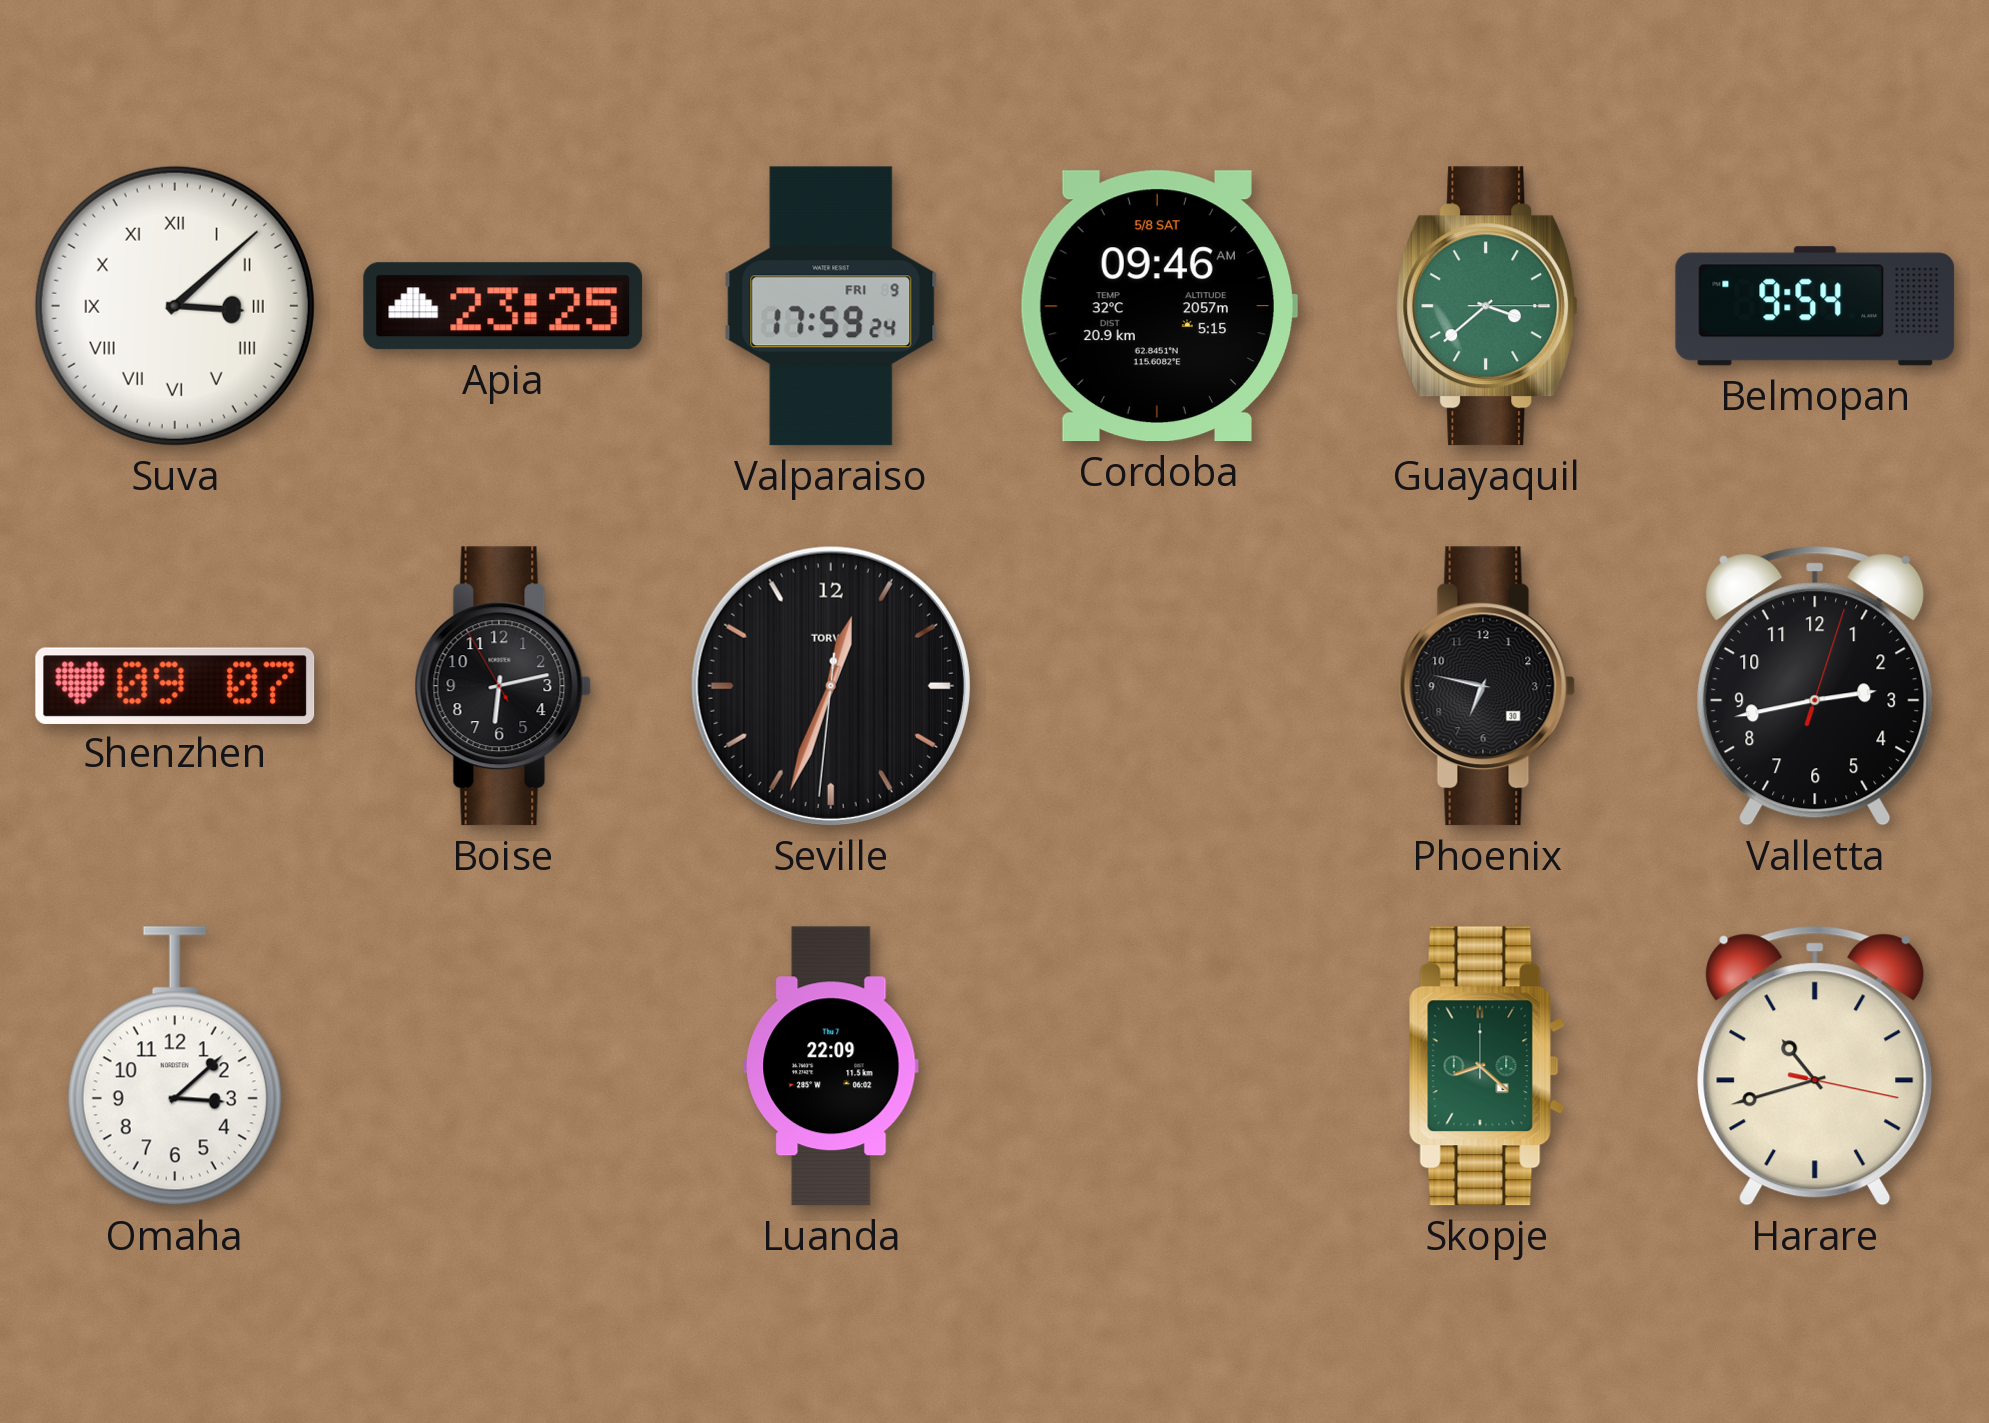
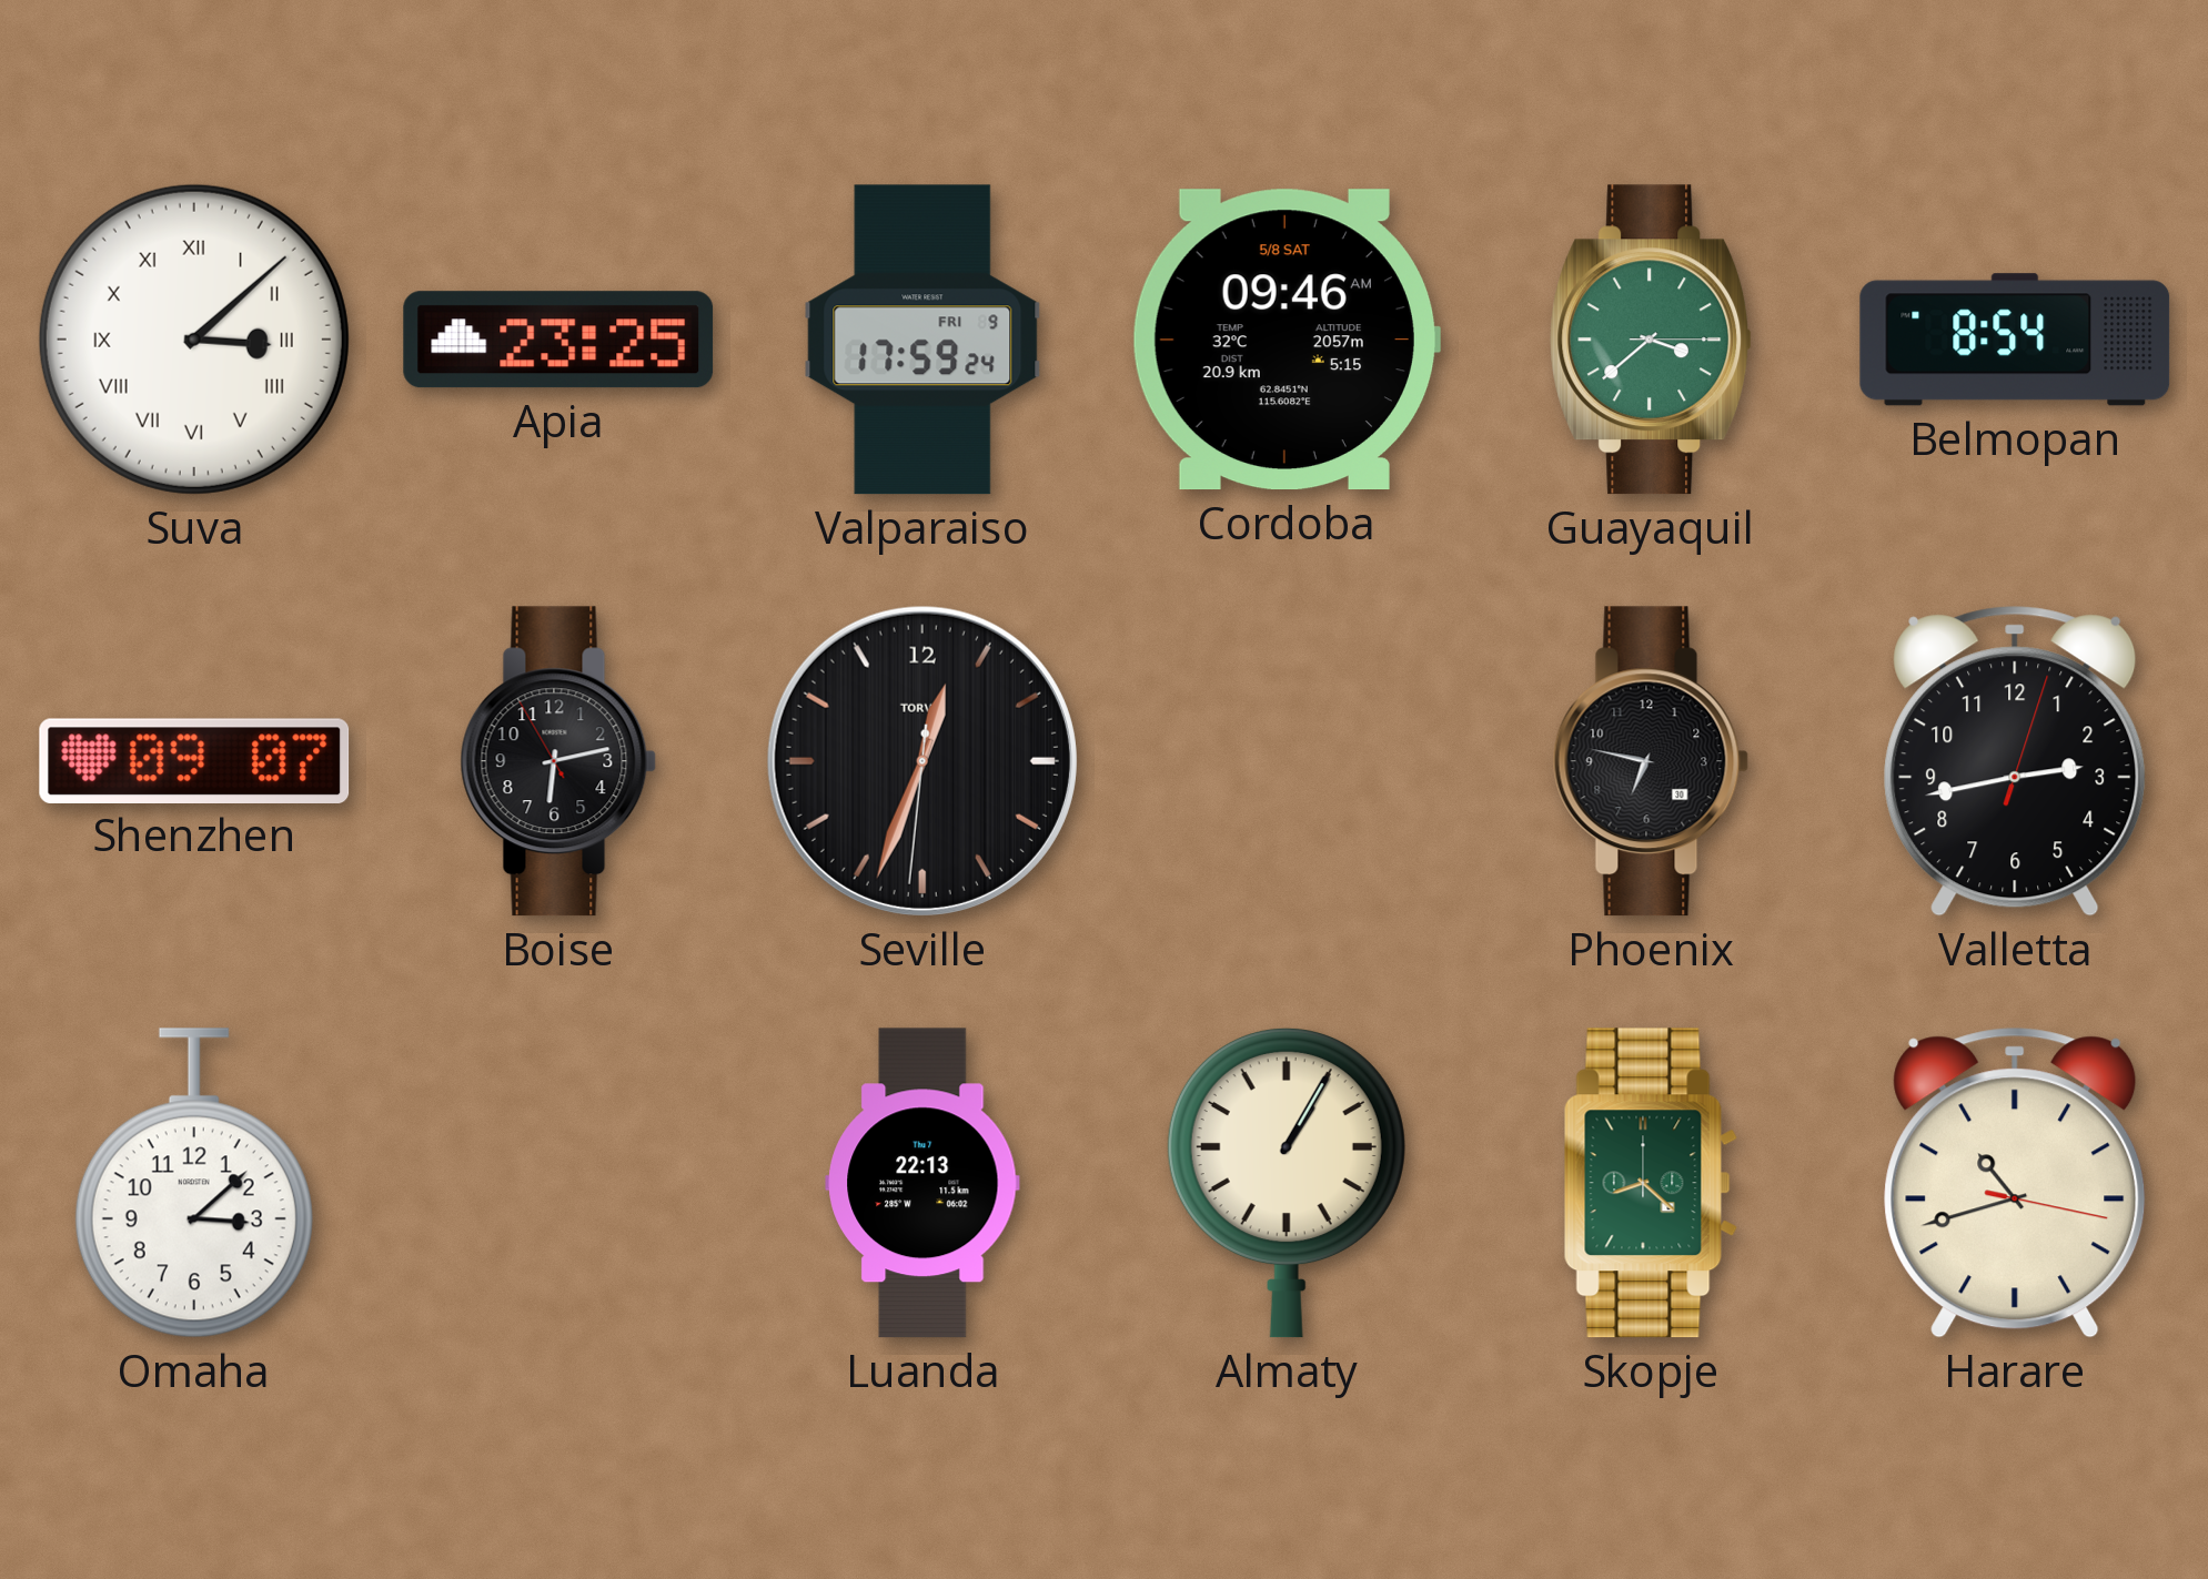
Belmopan: 9:54 -> 8:54
Luanda: 22:09 -> 22:13
Almaty: none -> 1:05
